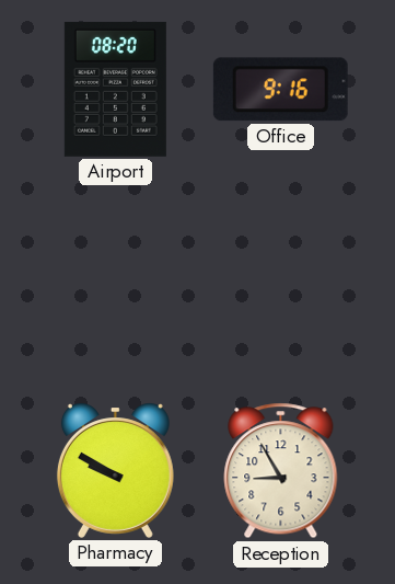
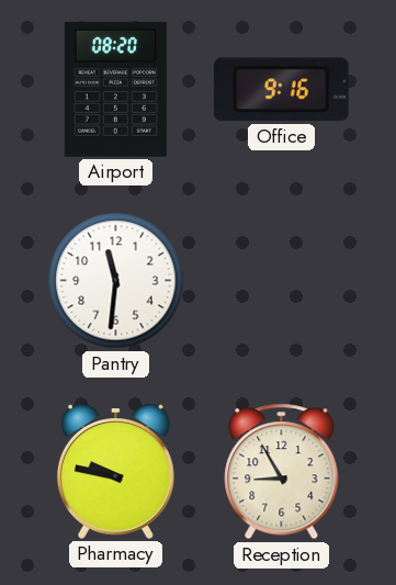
Pantry: none -> 11:31
Pharmacy: 9:50 -> 9:47
